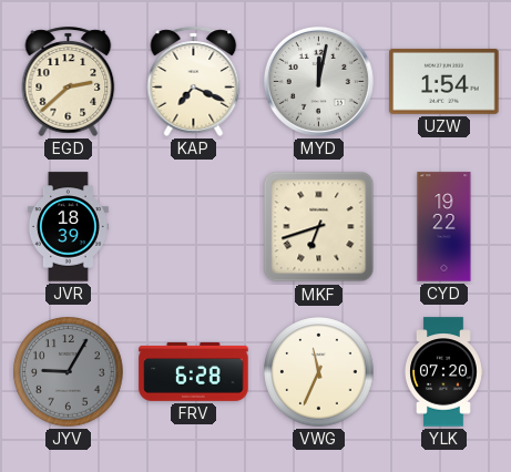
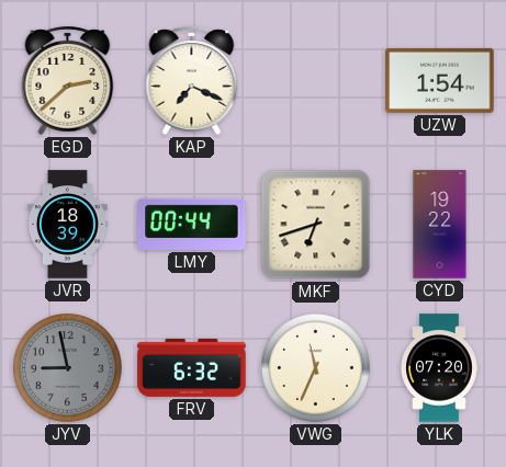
MYD: 12:02 -> none
LMY: none -> 00:44
JYV: 9:05 -> 8:58
FRV: 6:28 -> 6:32
